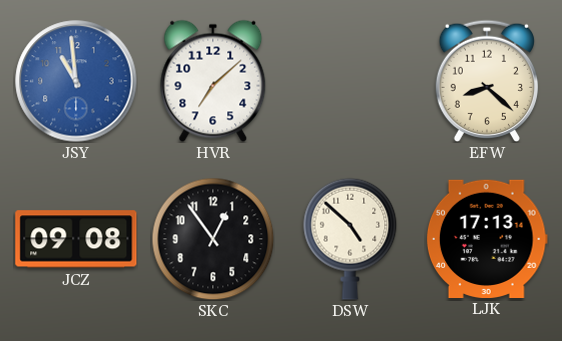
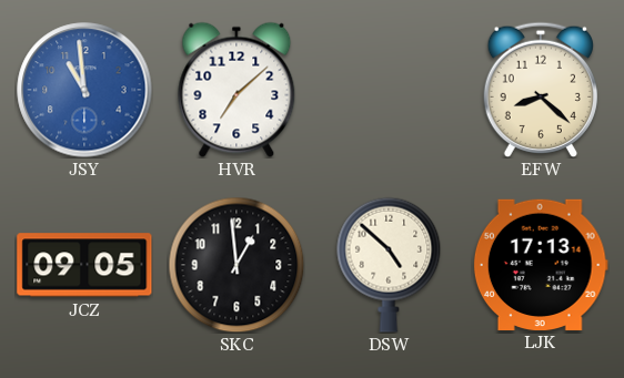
JCZ: 09:08 -> 09:05
SKC: 12:54 -> 12:59
